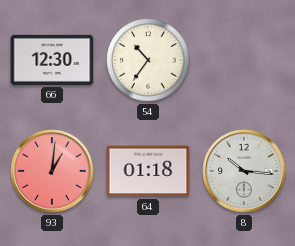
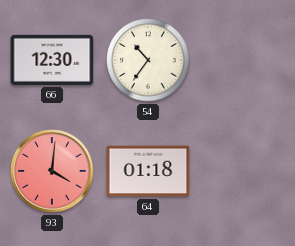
93: 1:01 -> 4:01
8: 10:16 -> none
